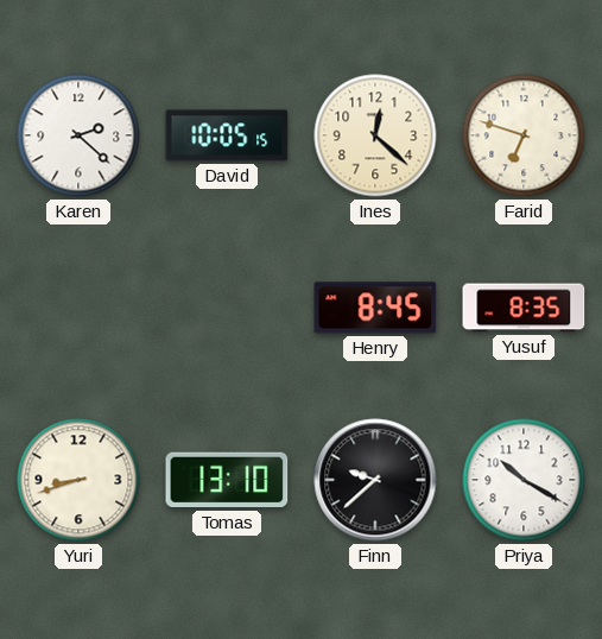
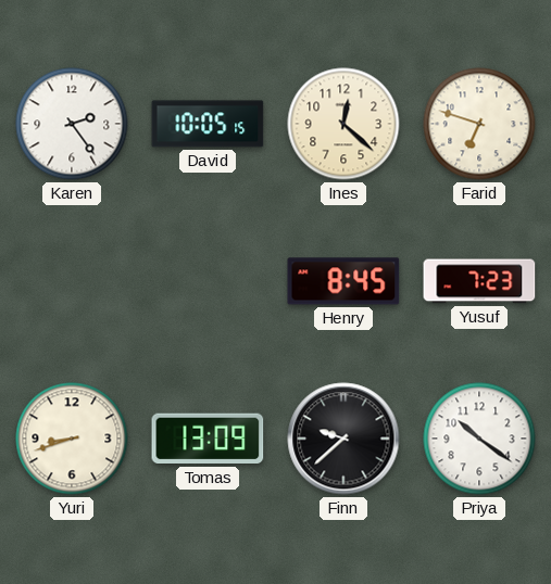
Karen: 2:22 -> 2:24
Yusuf: 8:35 -> 7:23
Tomas: 13:10 -> 13:09
Priya: 10:20 -> 10:21
